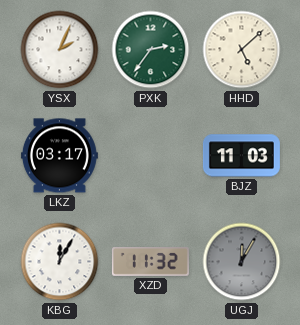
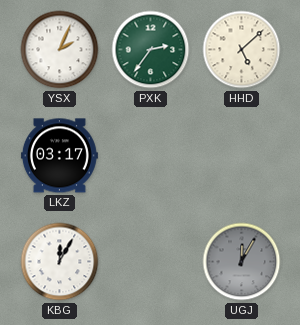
BJZ: 11:03 -> none
XZD: 11:32 -> none
